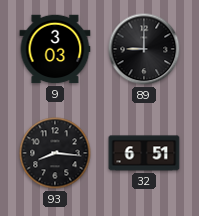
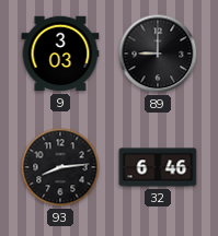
93: 8:16 -> 8:14
32: 6:51 -> 6:46
